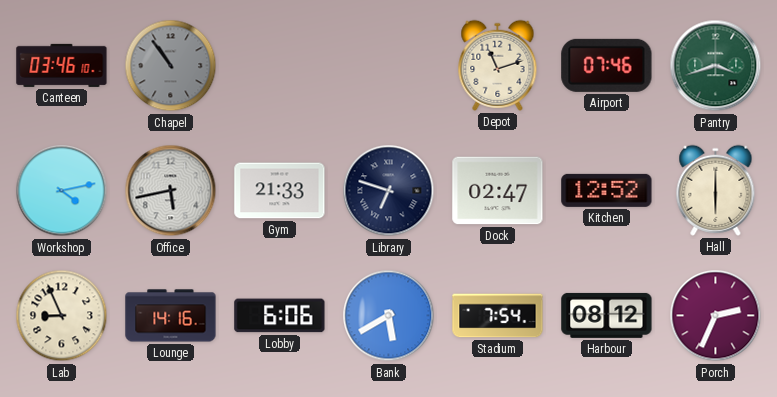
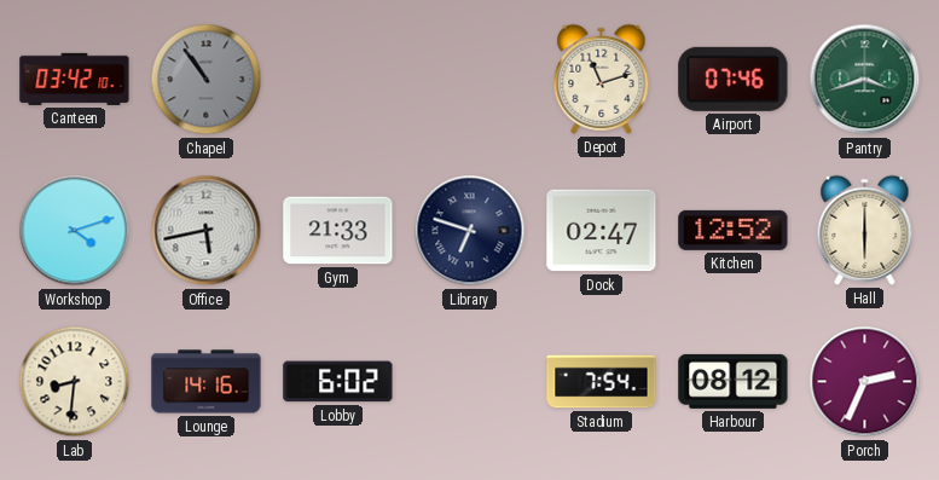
Canteen: 03:46 -> 03:42
Workshop: 4:13 -> 4:12
Lab: 8:56 -> 8:31
Lobby: 6:06 -> 6:02
Bank: 5:40 -> none
